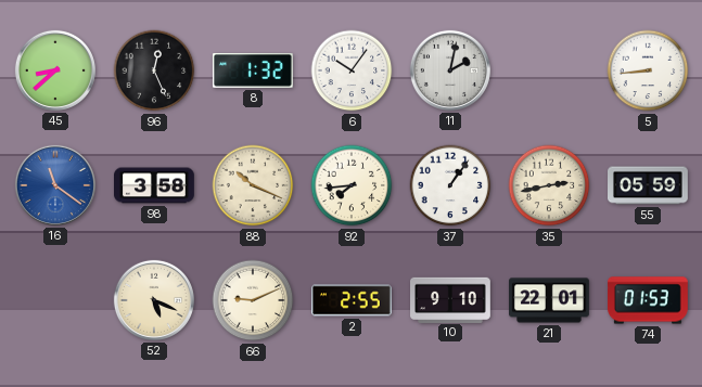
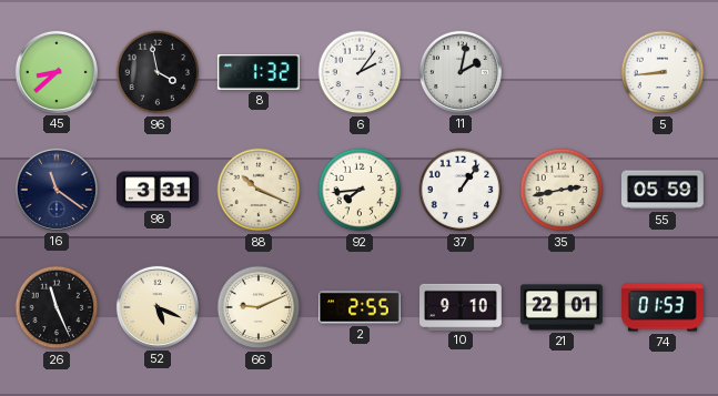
96: 12:26 -> 3:58
6: 10:06 -> 2:06
16 dial: blue -> navy
98: 3:58 -> 3:31
26: none -> 11:26
